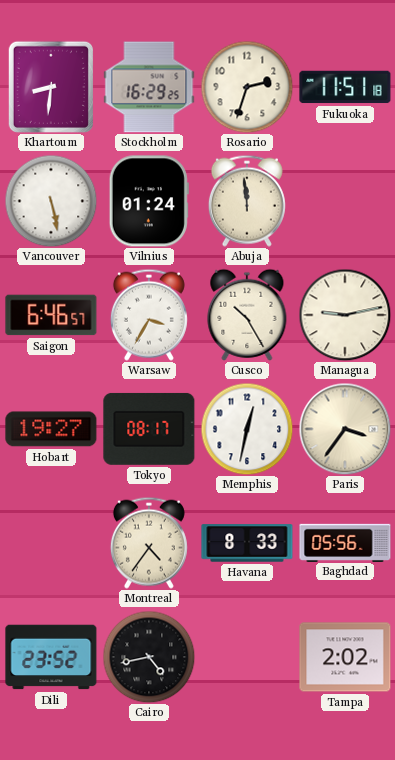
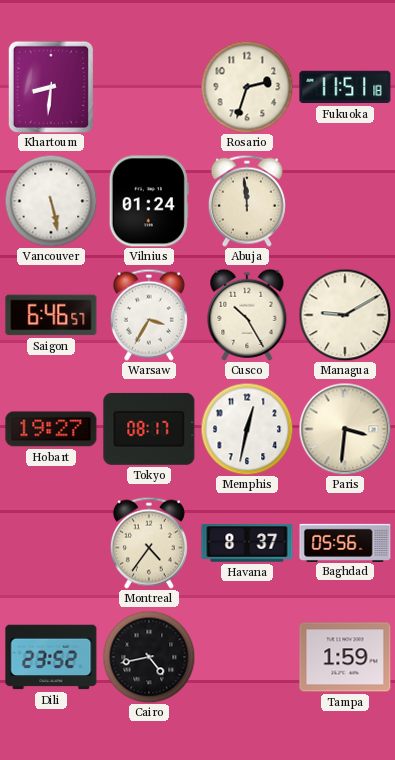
Stockholm: 16:29 -> none
Managua: 9:13 -> 9:10
Paris: 3:36 -> 3:31
Havana: 8:33 -> 8:37
Tampa: 2:02 -> 1:59
